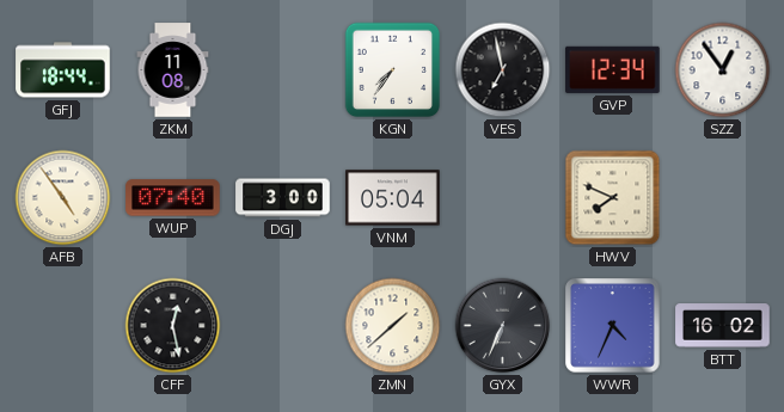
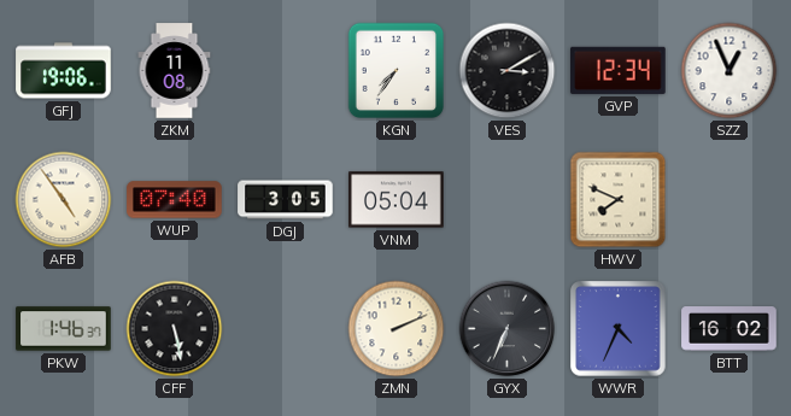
GFJ: 18:44 -> 19:06
VES: 6:58 -> 3:10
SZZ: 12:54 -> 12:56
DGJ: 3:00 -> 3:05
PKW: none -> 1:46
CFF: 12:28 -> 5:28
ZMN: 1:38 -> 2:11
